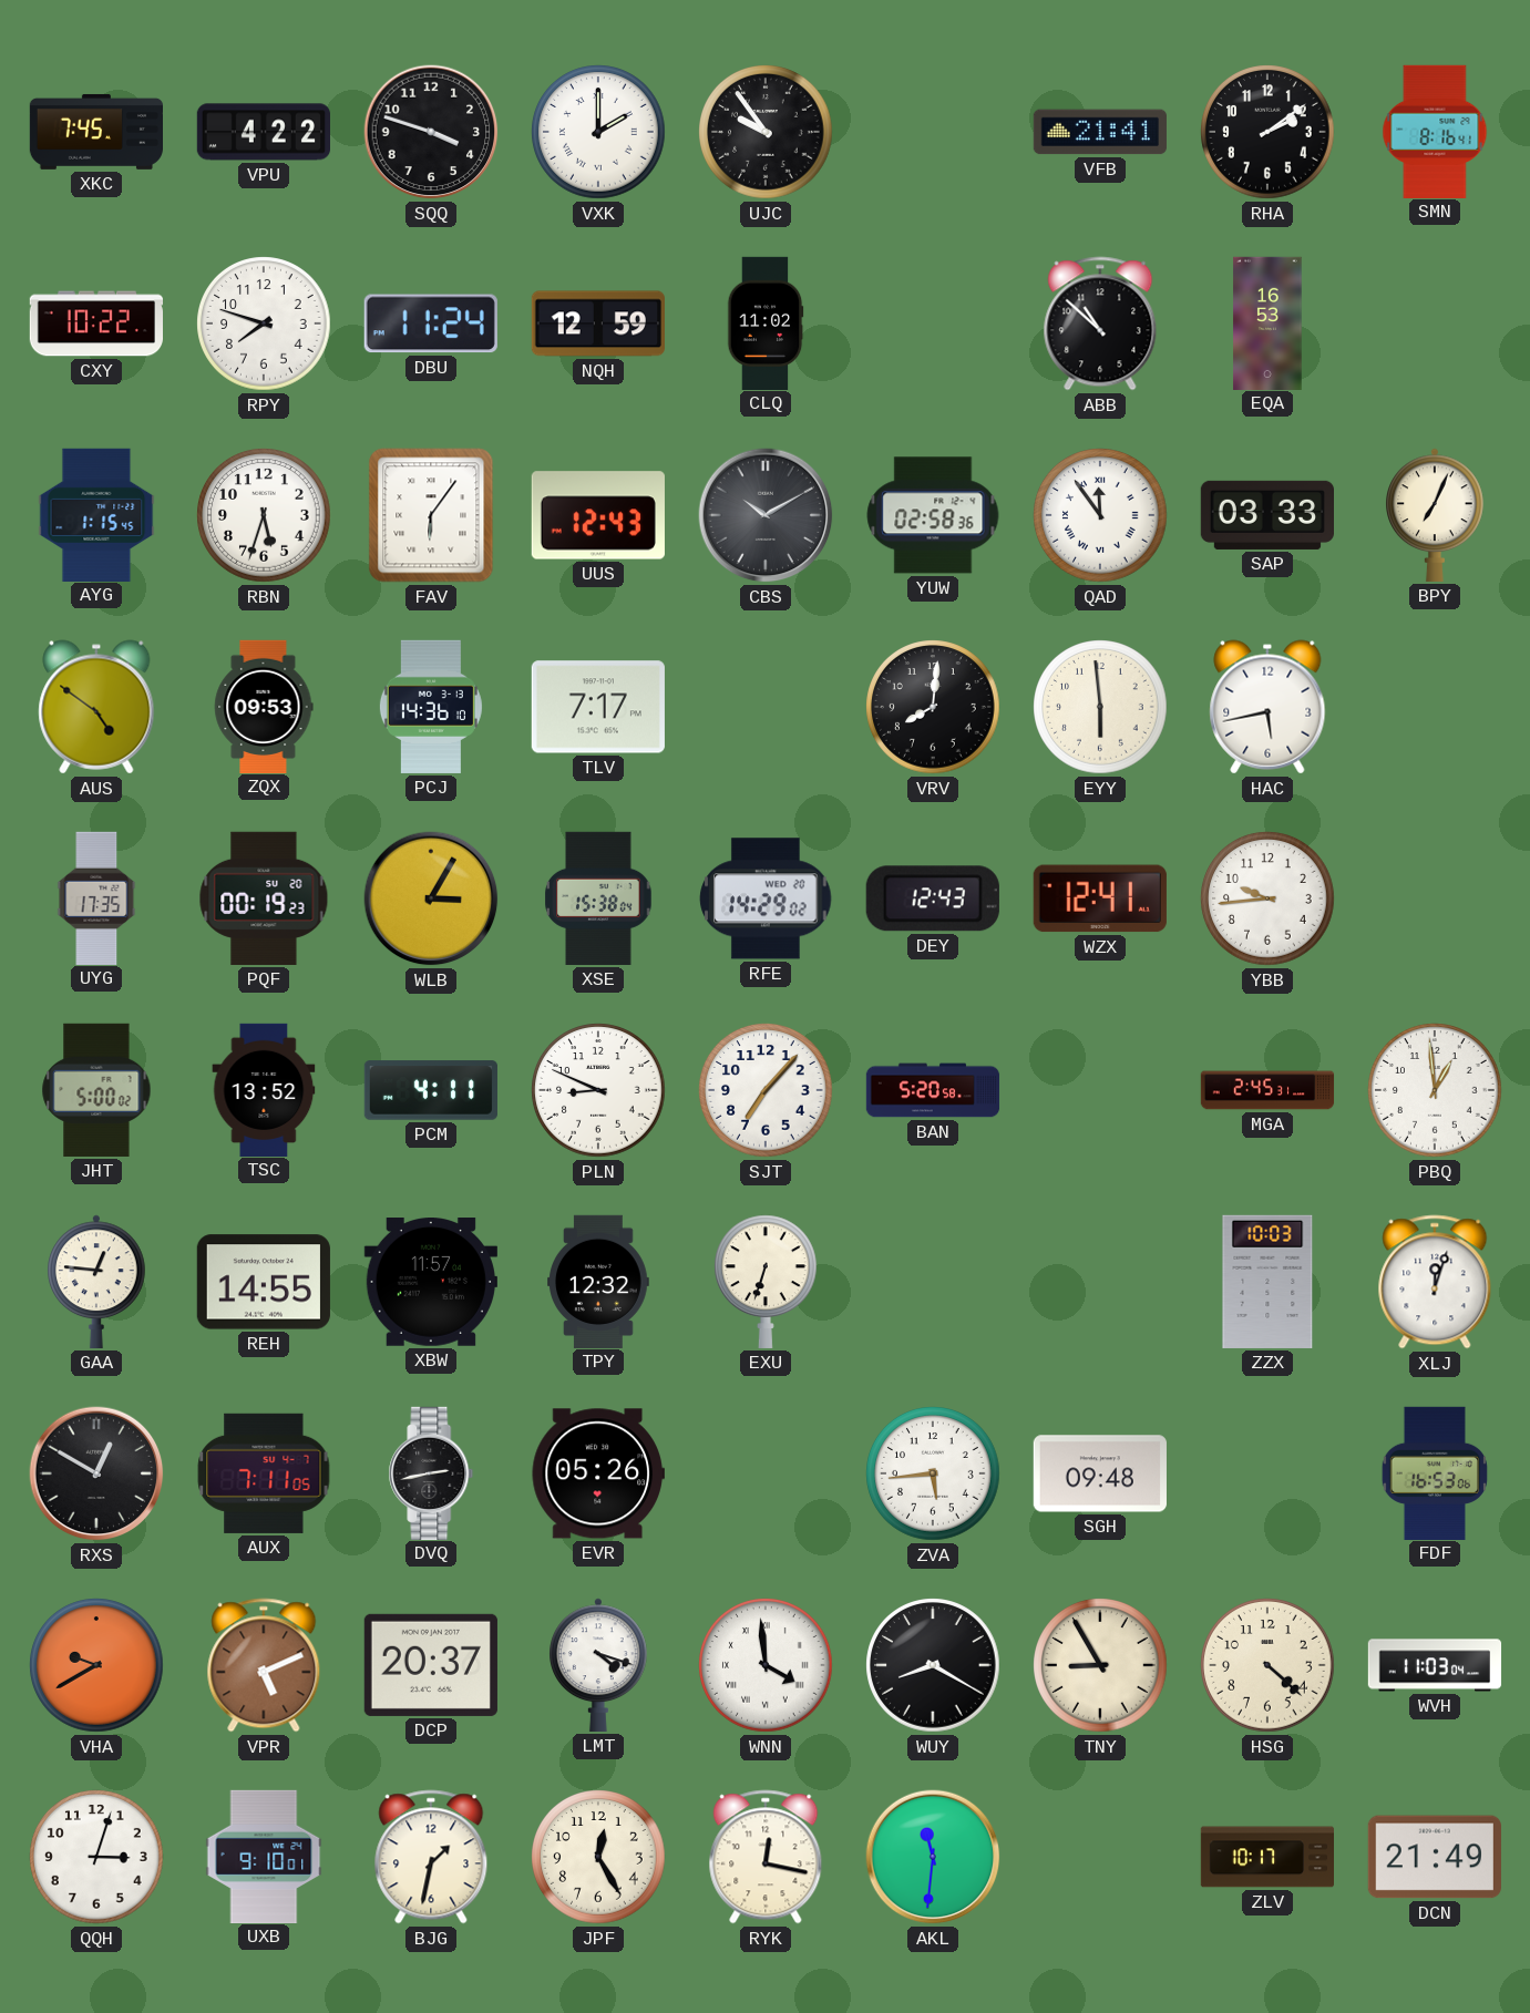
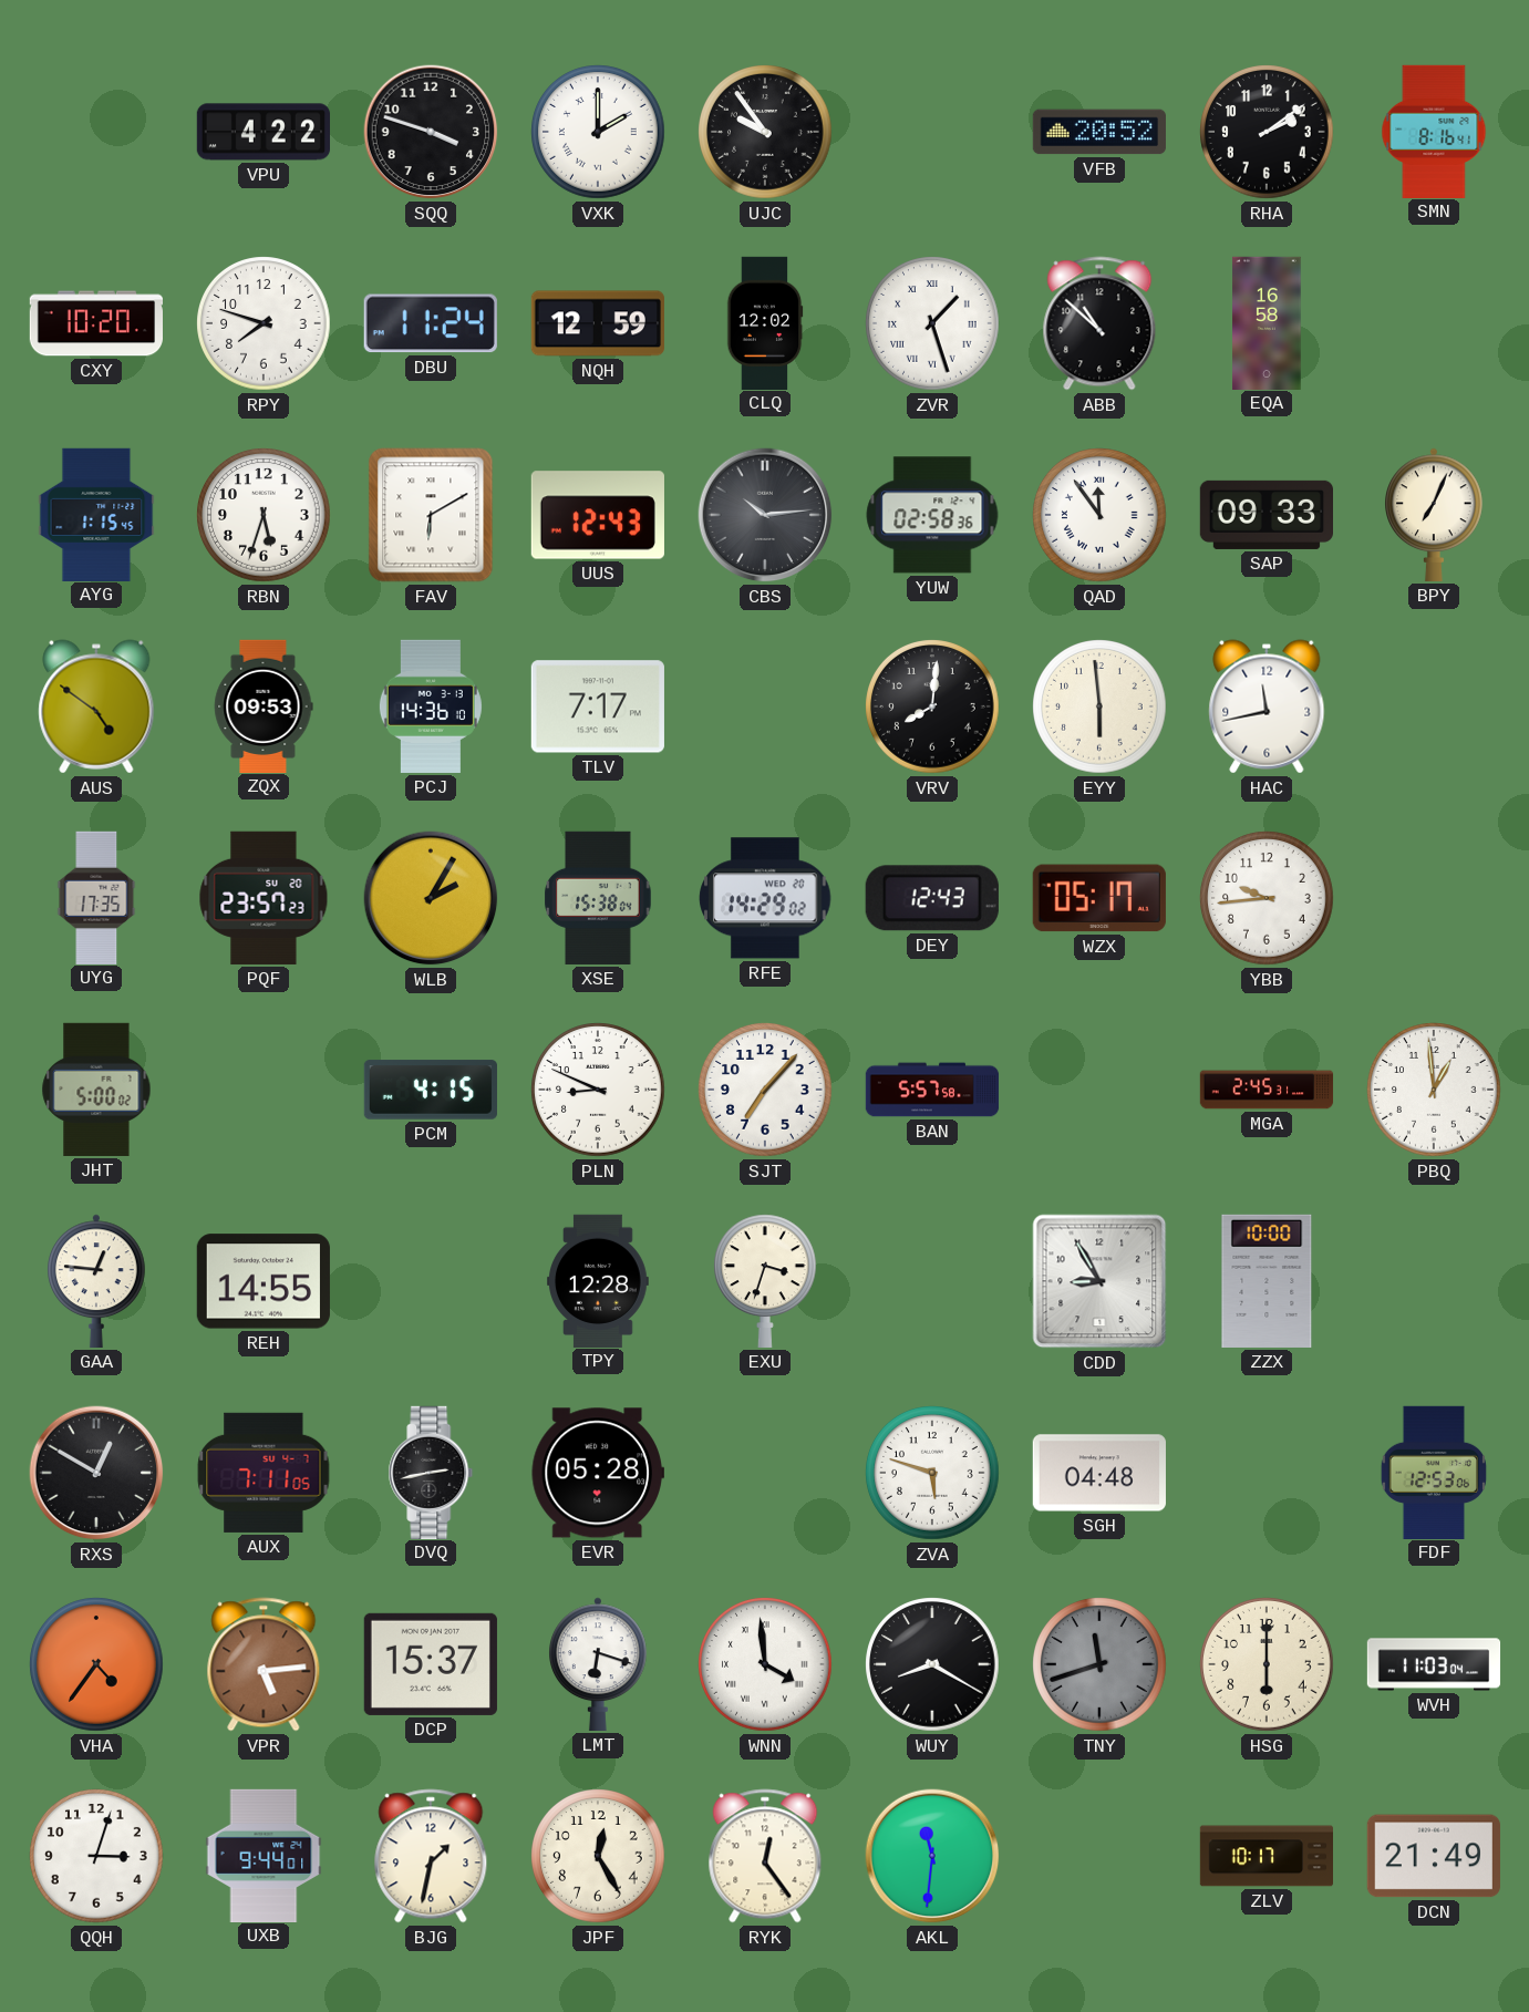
XKC: 7:45 -> none
VFB: 21:41 -> 20:52
CXY: 10:22 -> 10:20
CLQ: 11:02 -> 12:02
ZVR: none -> 1:27
EQA: 16:53 -> 16:58
FAV: 6:06 -> 6:10
CBS: 10:10 -> 10:14
SAP: 03:33 -> 09:33
HAC: 5:43 -> 11:43
PQF: 00:19 -> 23:57
WLB: 3:05 -> 2:05
WZX: 12:41 -> 05:17
TSC: 13:52 -> none
PCM: 4:11 -> 4:15
BAN: 5:20 -> 5:57
XBW: 11:57 -> none
TPY: 12:32 -> 12:28
EXU: 6:33 -> 3:33
CDD: none -> 8:55
ZZX: 10:03 -> 10:00
XLJ: 12:03 -> none
EVR: 05:26 -> 05:28
ZVA: 5:44 -> 5:48
SGH: 09:48 -> 04:48
FDF: 16:53 -> 12:53
VHA: 9:40 -> 4:36
VPR: 5:11 -> 5:14
DCP: 20:37 -> 15:37
LMT: 4:18 -> 6:18
TNY: 8:55 -> 11:42
TNY dial: cream -> grey
HSG: 4:22 -> 6:00
UXB: 9:10 -> 9:44
RYK: 12:17 -> 12:24
